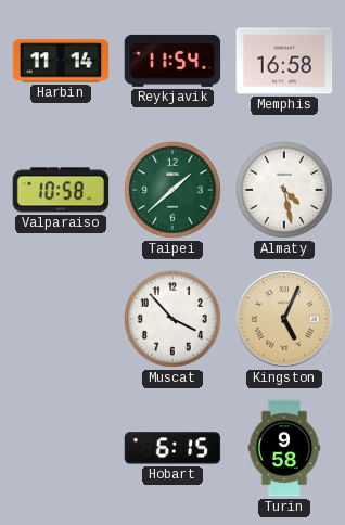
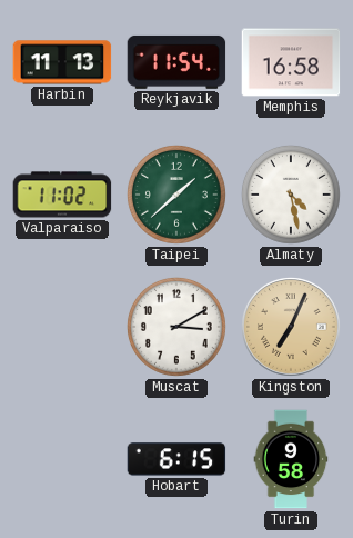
Harbin: 11:14 -> 11:13
Valparaiso: 10:58 -> 11:02
Muscat: 3:53 -> 3:10
Kingston: 5:04 -> 7:04
